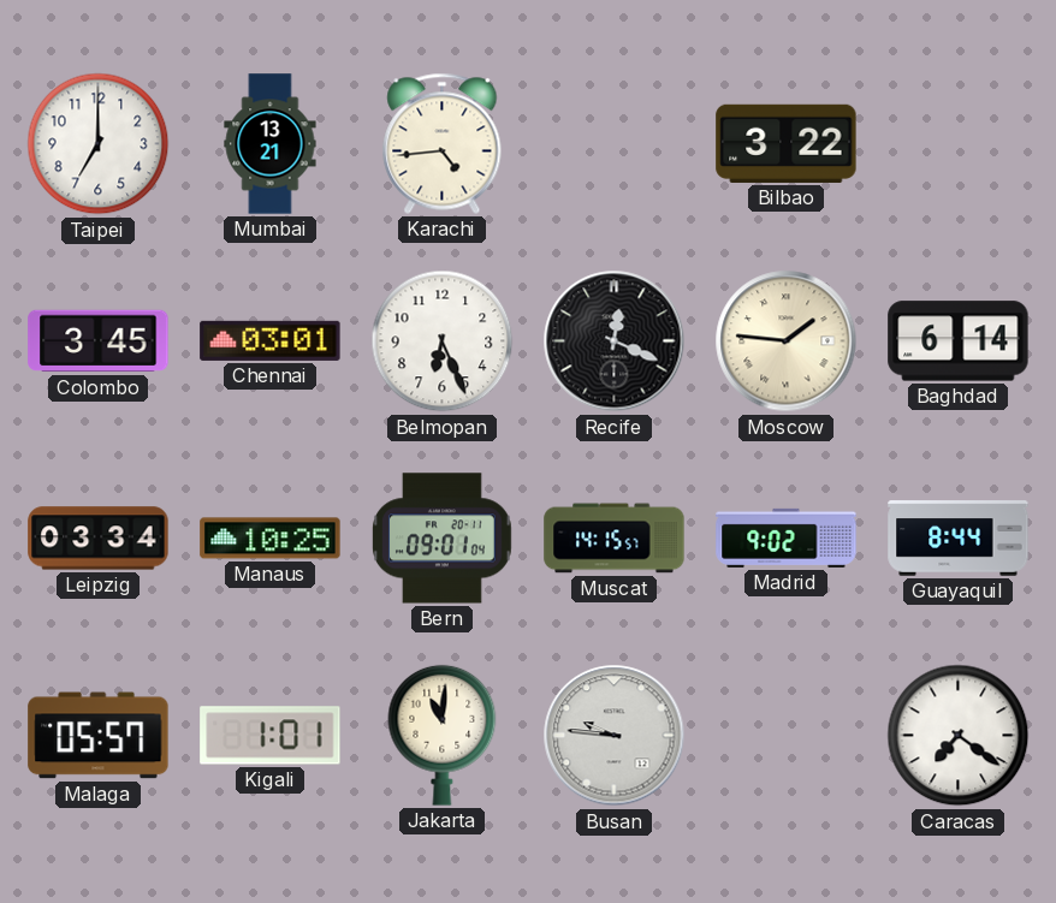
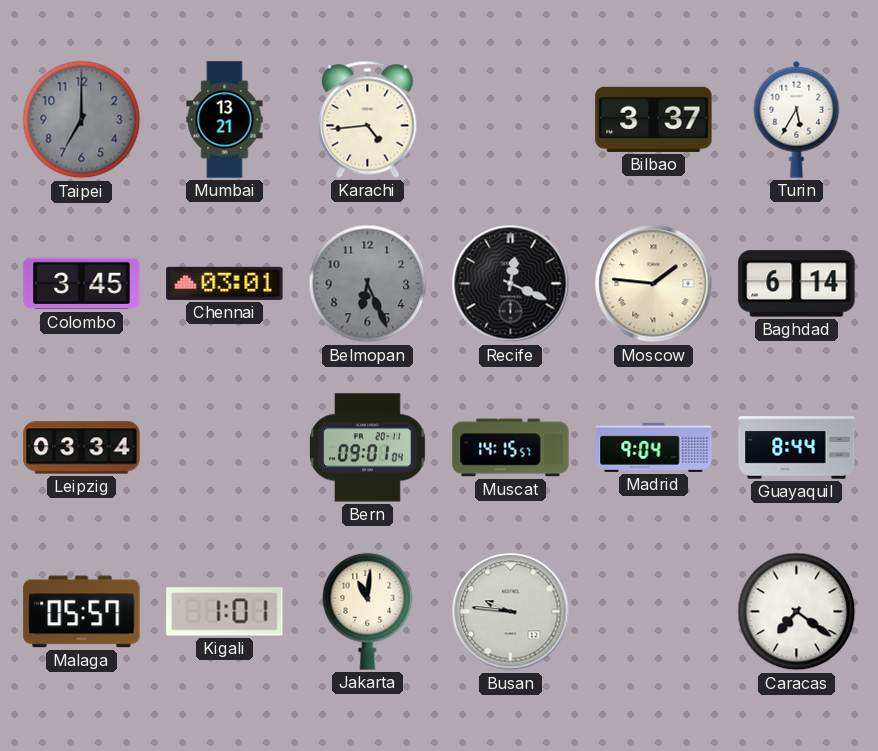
Taipei dial: white -> grey
Bilbao: 3:22 -> 3:37
Turin: none -> 5:35
Belmopan dial: white -> grey
Manaus: 10:25 -> none
Madrid: 9:02 -> 9:04
